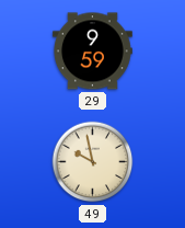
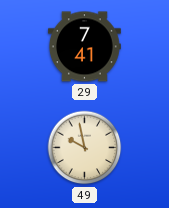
29: 9:59 -> 7:41
